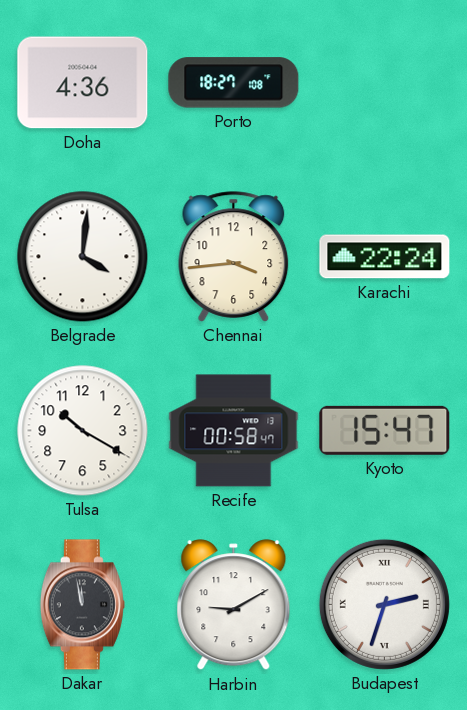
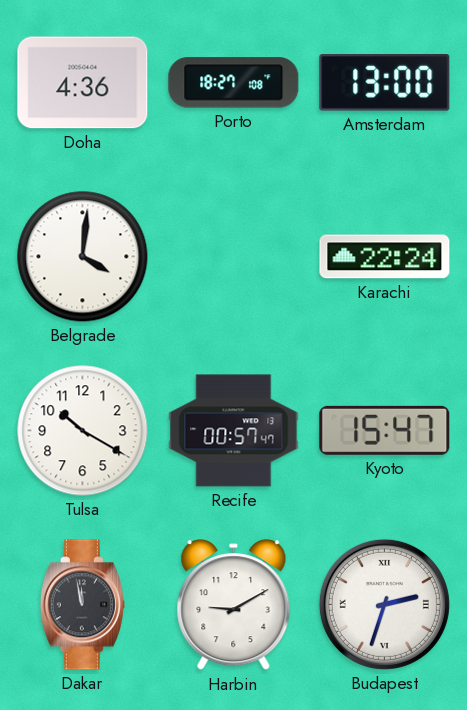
Amsterdam: none -> 13:00
Chennai: 3:44 -> none
Recife: 00:58 -> 00:57
